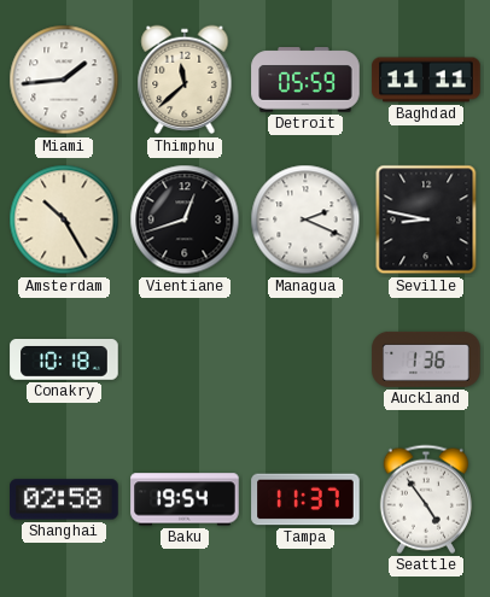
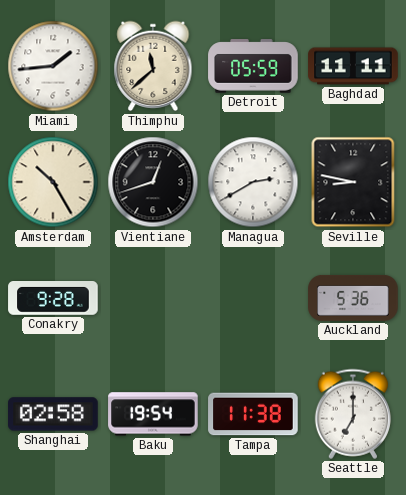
Managua: 2:19 -> 2:40
Conakry: 10:18 -> 9:28
Auckland: 1:36 -> 5:36
Tampa: 11:37 -> 11:38
Seattle: 4:54 -> 7:00
